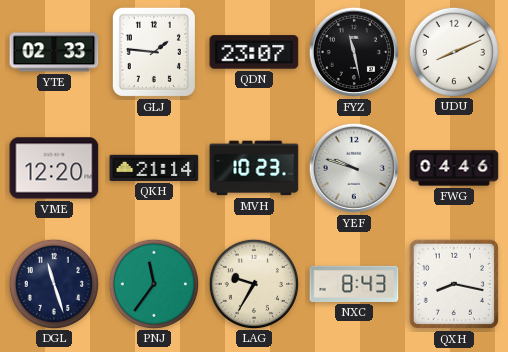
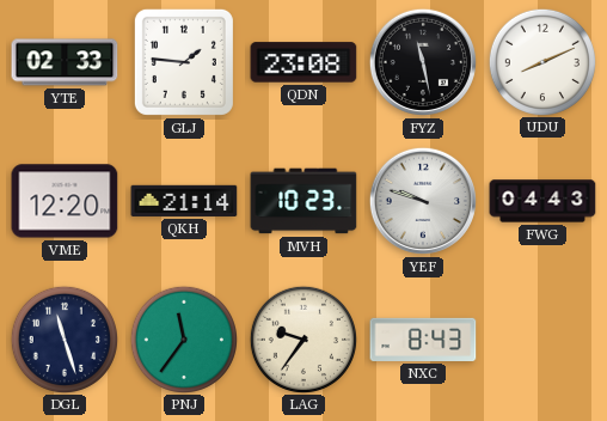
QDN: 23:07 -> 23:08
FWG: 04:46 -> 04:43
LAG: 9:35 -> 9:36
QXH: 8:17 -> none
